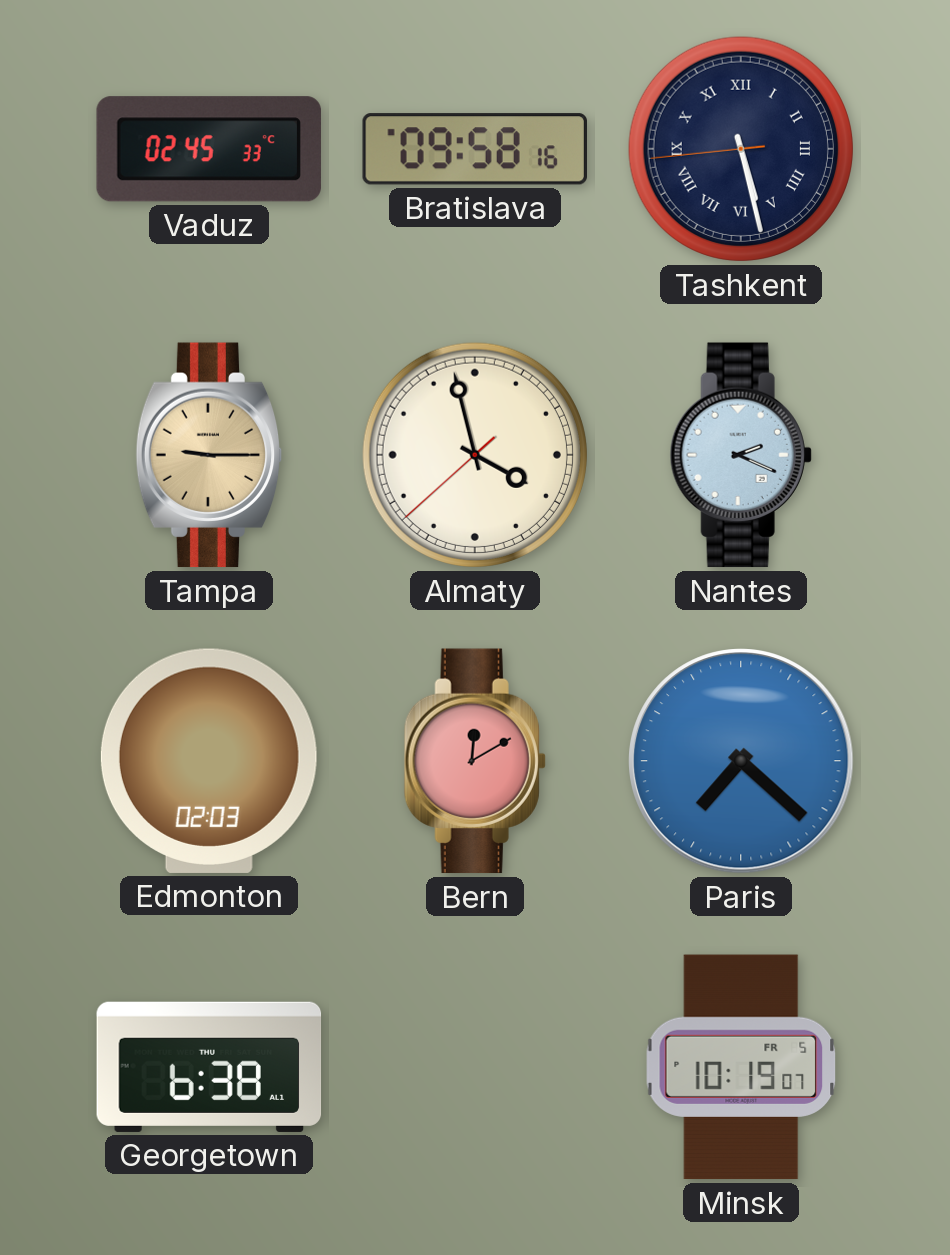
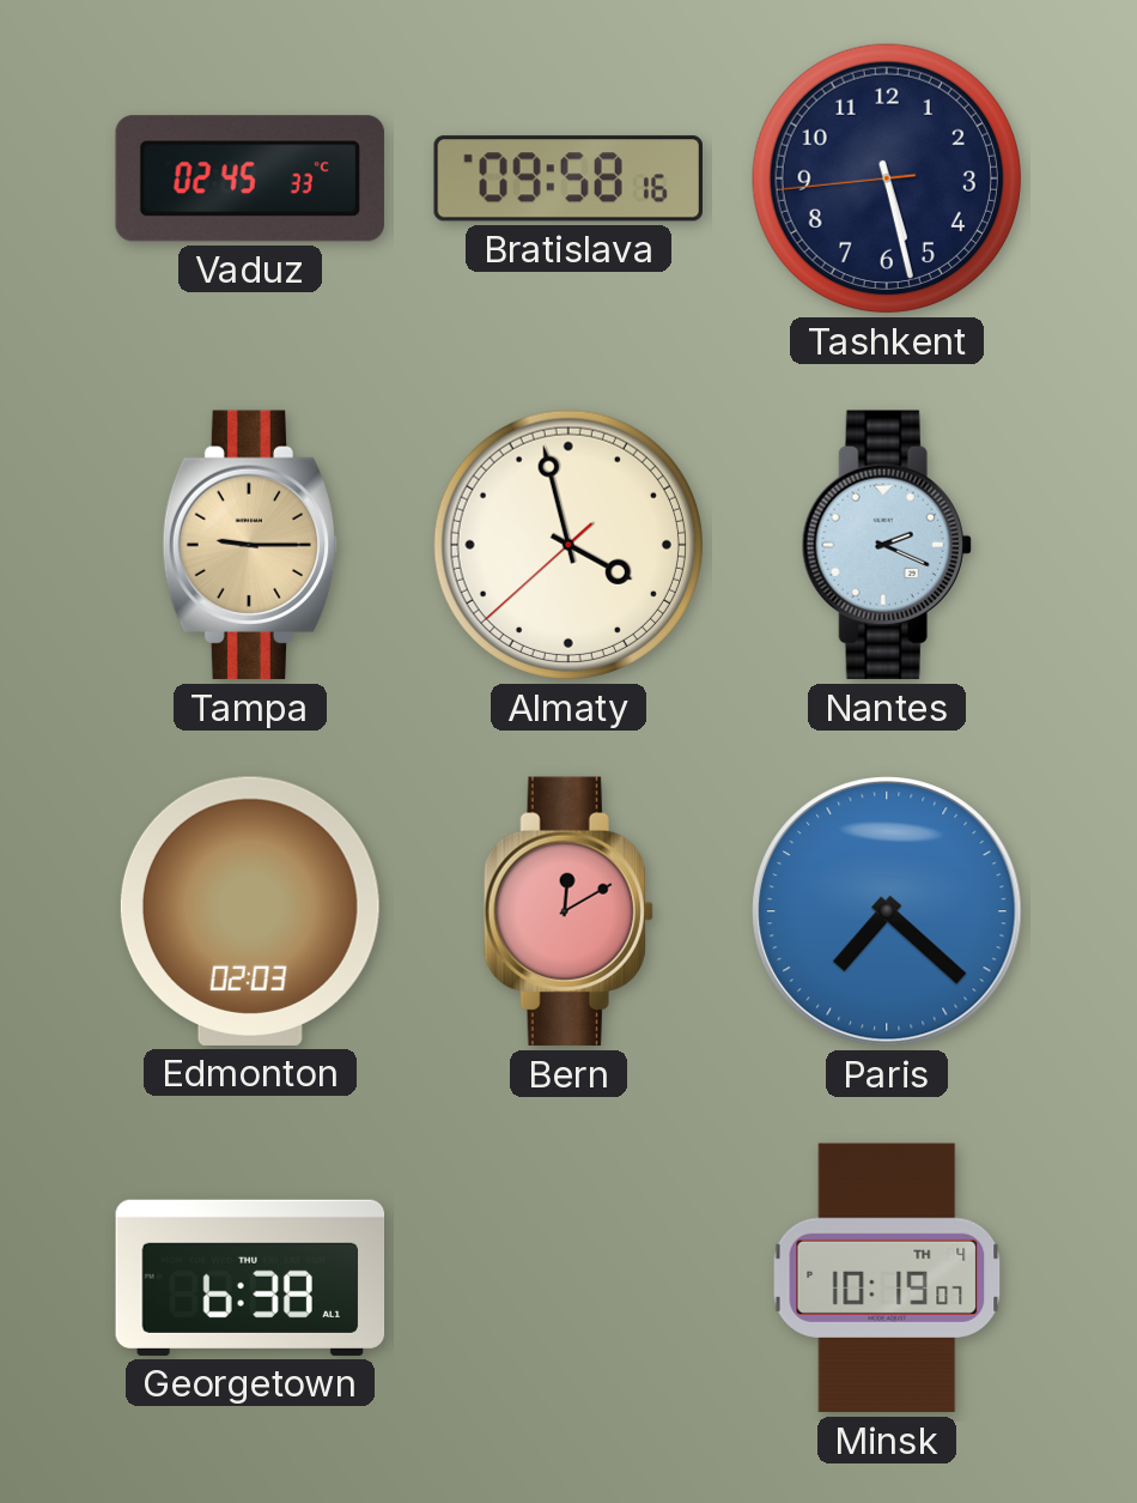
Tashkent numerals: Roman -> Arabic
Minsk date: FR 5 -> TH 4
